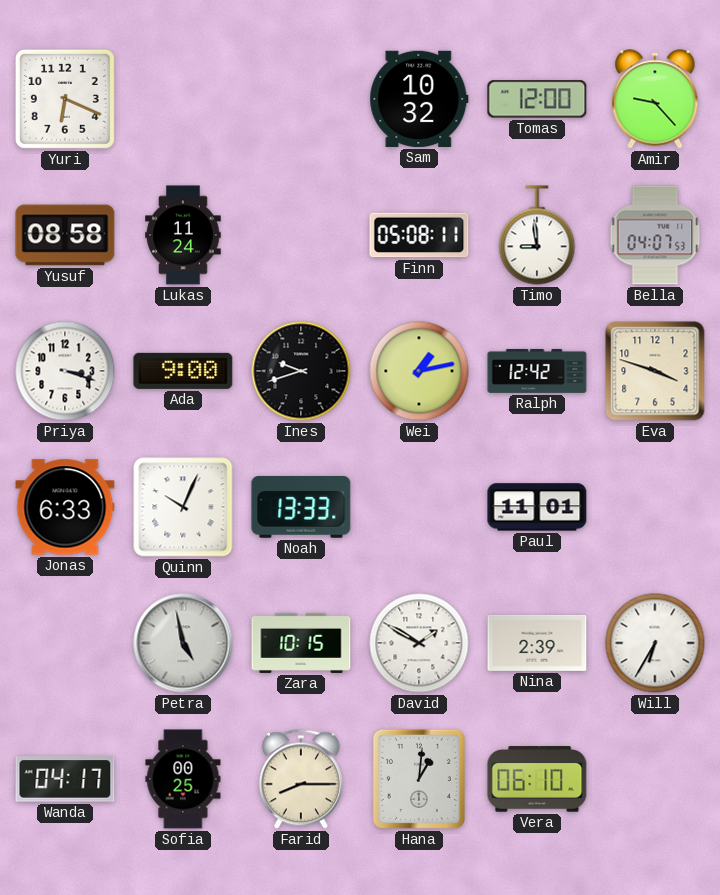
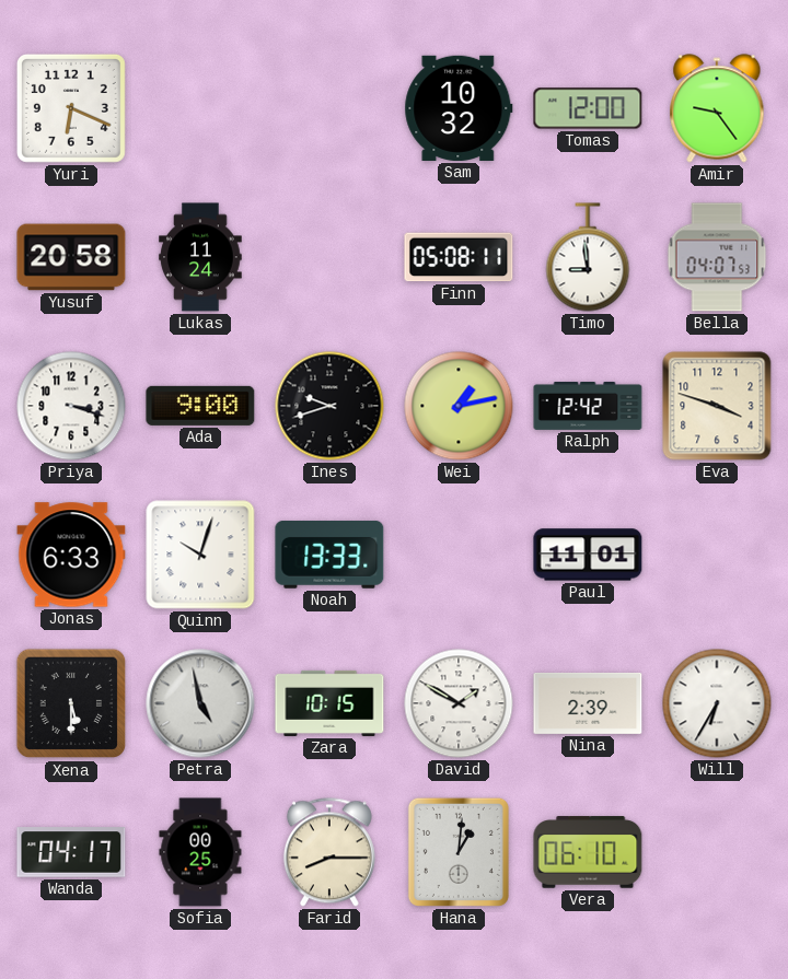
Amir: 9:23 -> 9:24
Yusuf: 08:58 -> 20:58
Quinn: 10:04 -> 10:03
Xena: none -> 5:30
